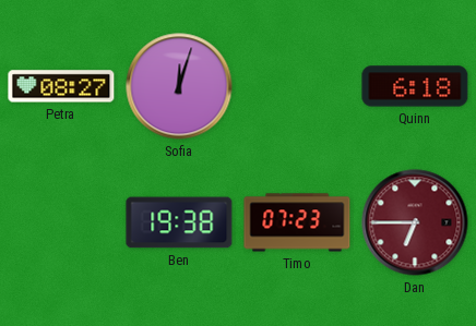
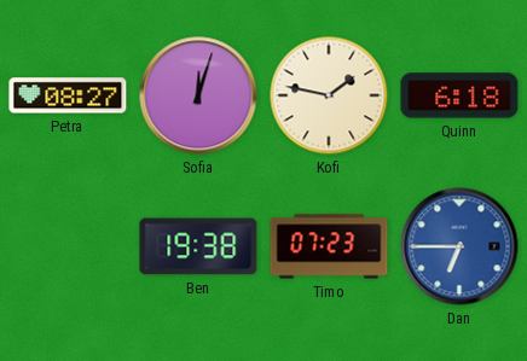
Kofi: none -> 1:47
Dan dial: burgundy -> blue
